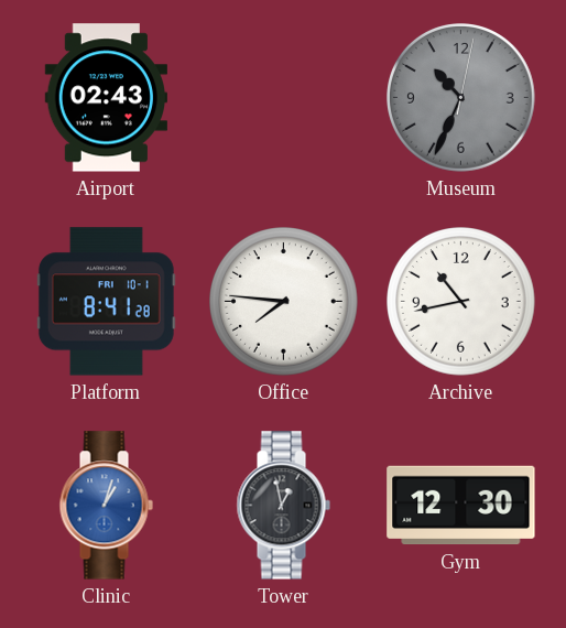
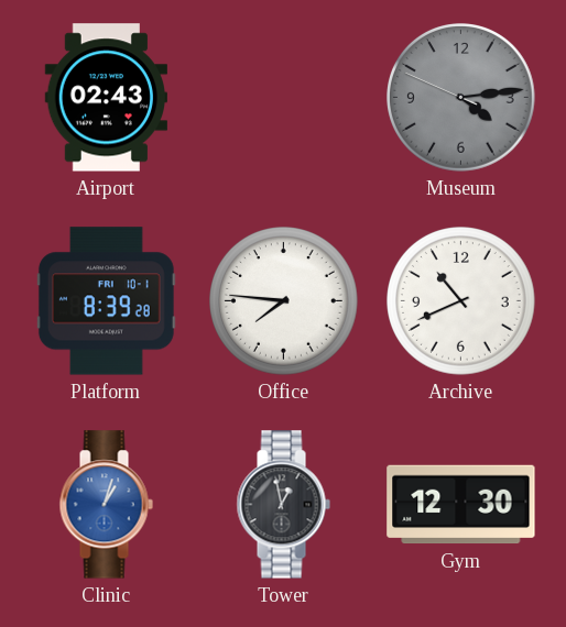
Museum: 10:34 -> 4:13
Platform: 8:41 -> 8:39
Archive: 10:43 -> 10:41
